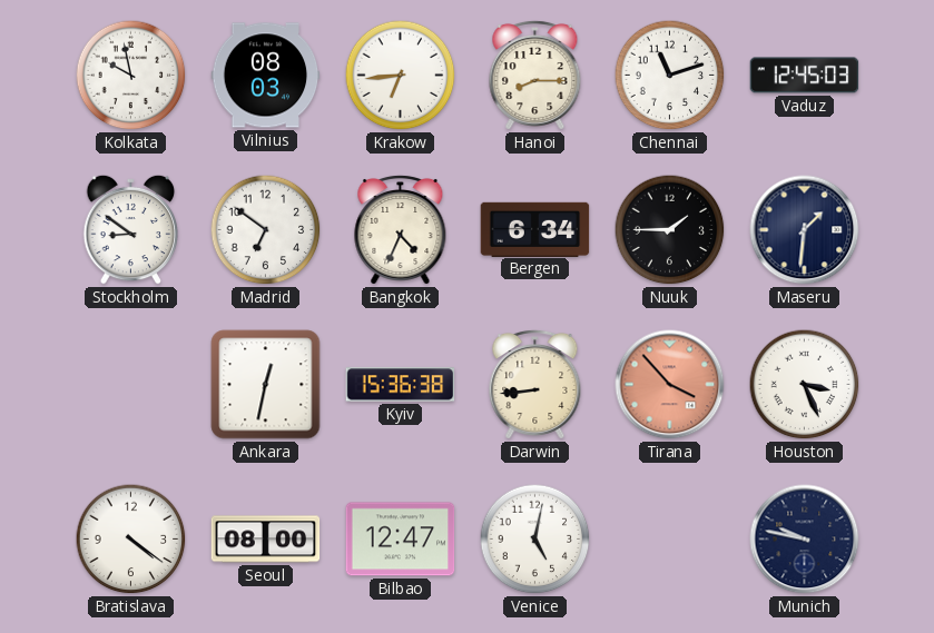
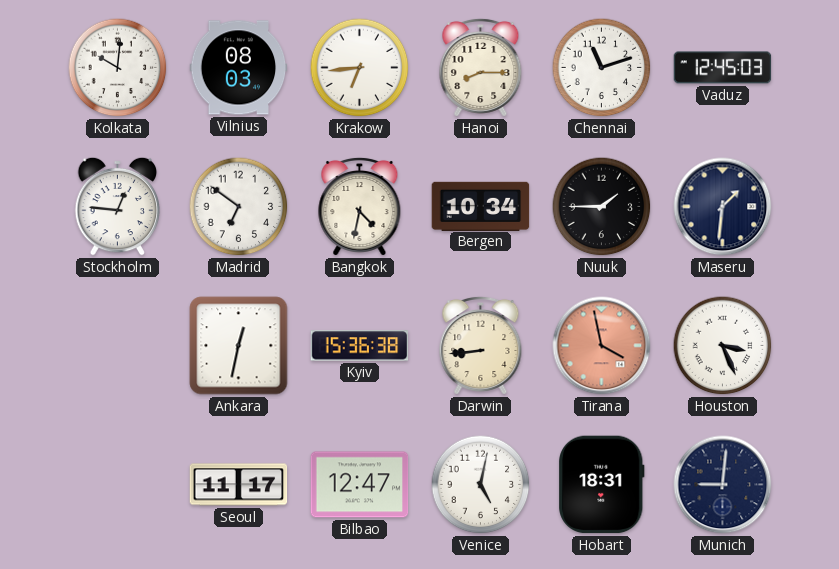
Kolkata: 9:58 -> 10:01
Stockholm: 8:51 -> 12:46
Bangkok: 4:34 -> 4:32
Bergen: 6:34 -> 10:34
Tirana: 3:53 -> 3:58
Bratislava: 4:21 -> none
Seoul: 08:00 -> 11:17
Hobart: none -> 18:31
Munich: 9:47 -> 9:01
